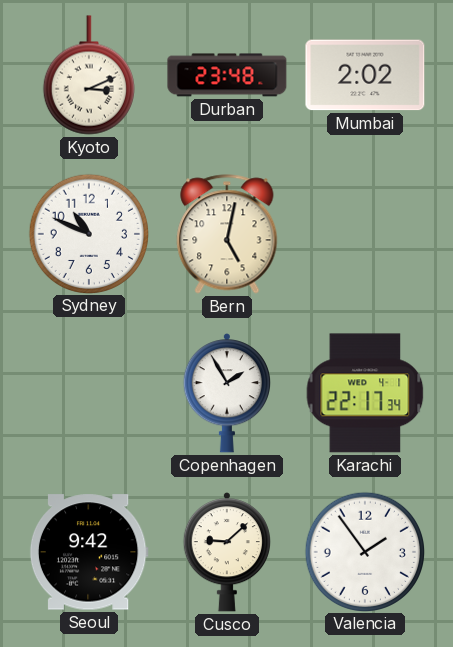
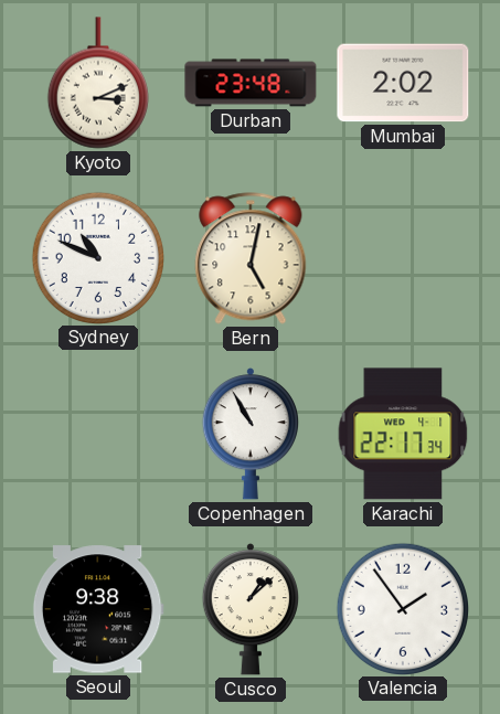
Copenhagen: 1:55 -> 10:55
Seoul: 9:42 -> 9:38
Cusco: 9:08 -> 1:08
